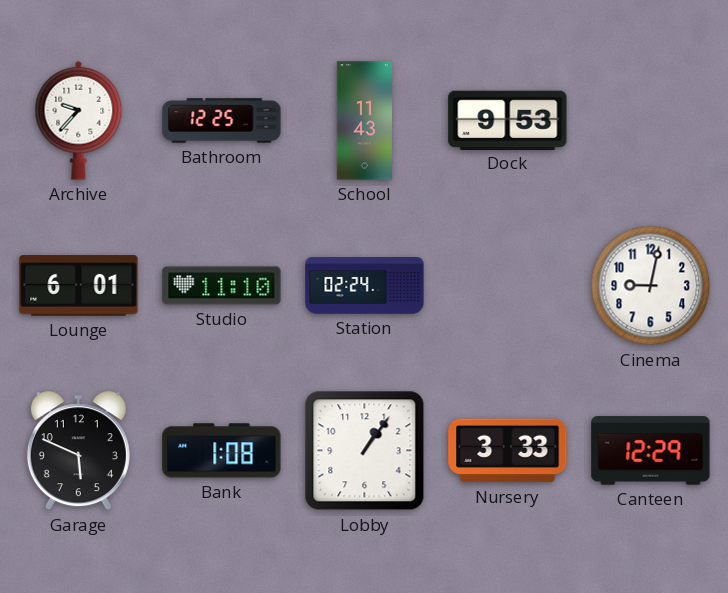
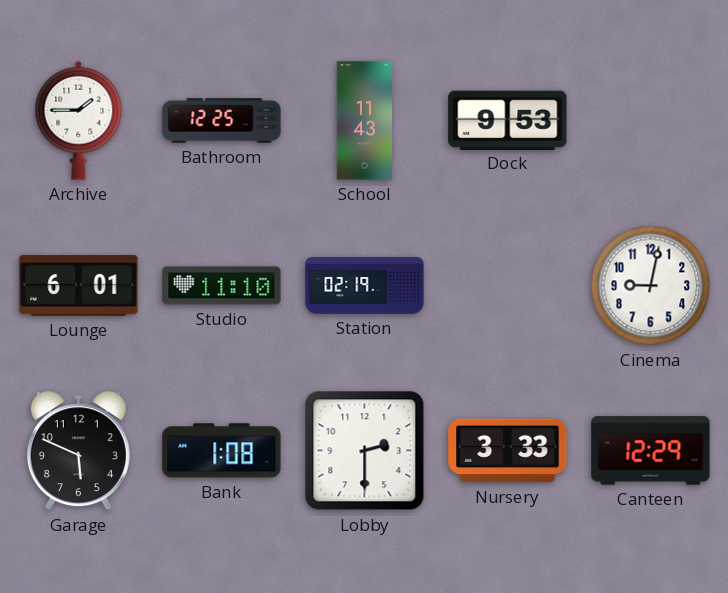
Archive: 9:37 -> 1:45
Station: 02:24 -> 02:19
Lobby: 1:06 -> 2:30
